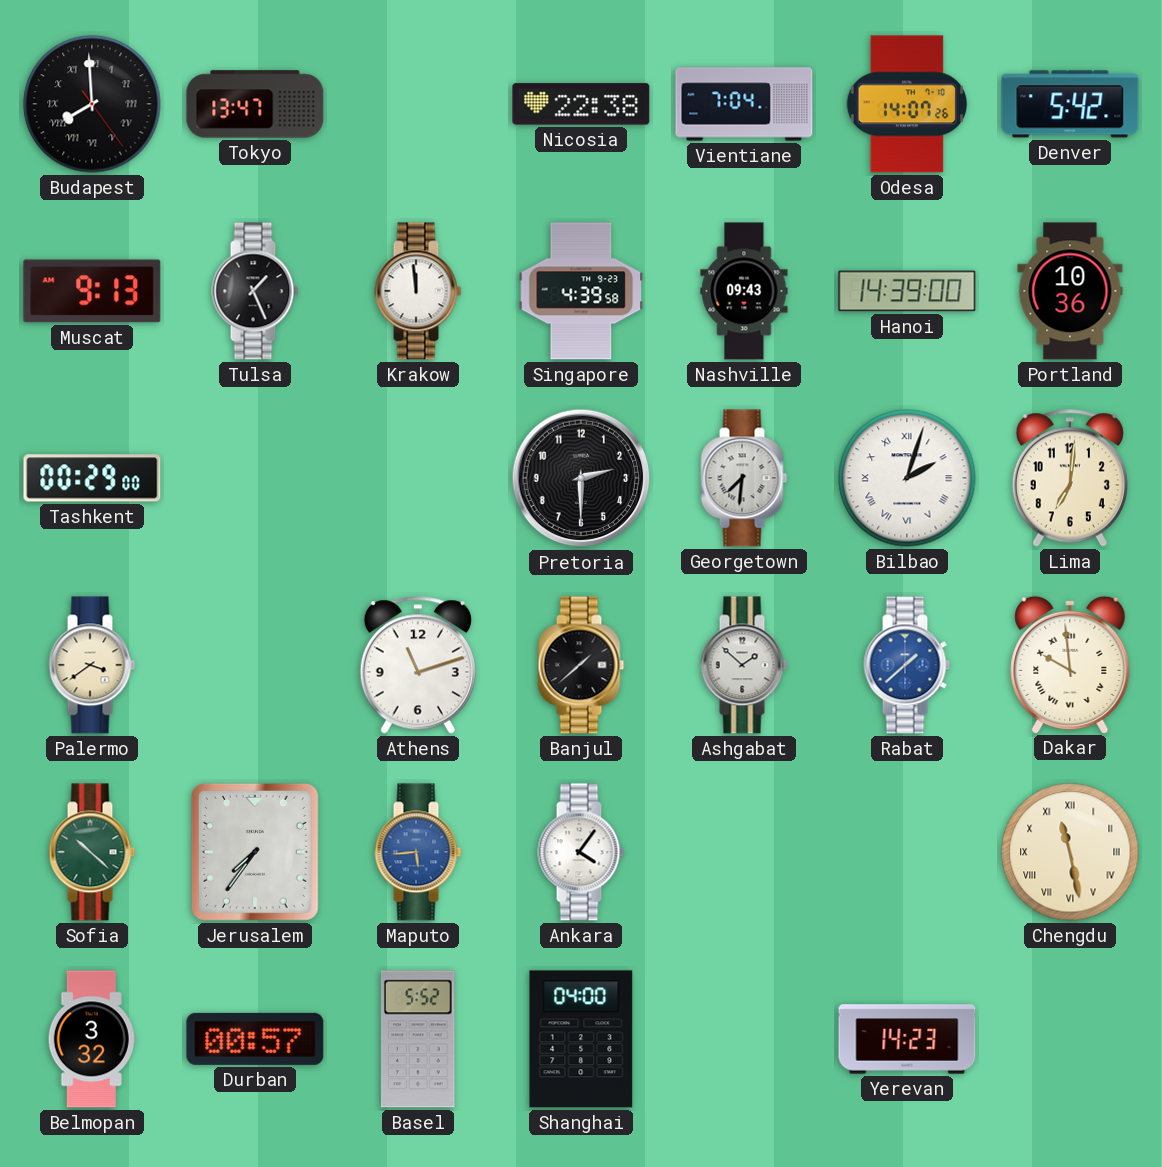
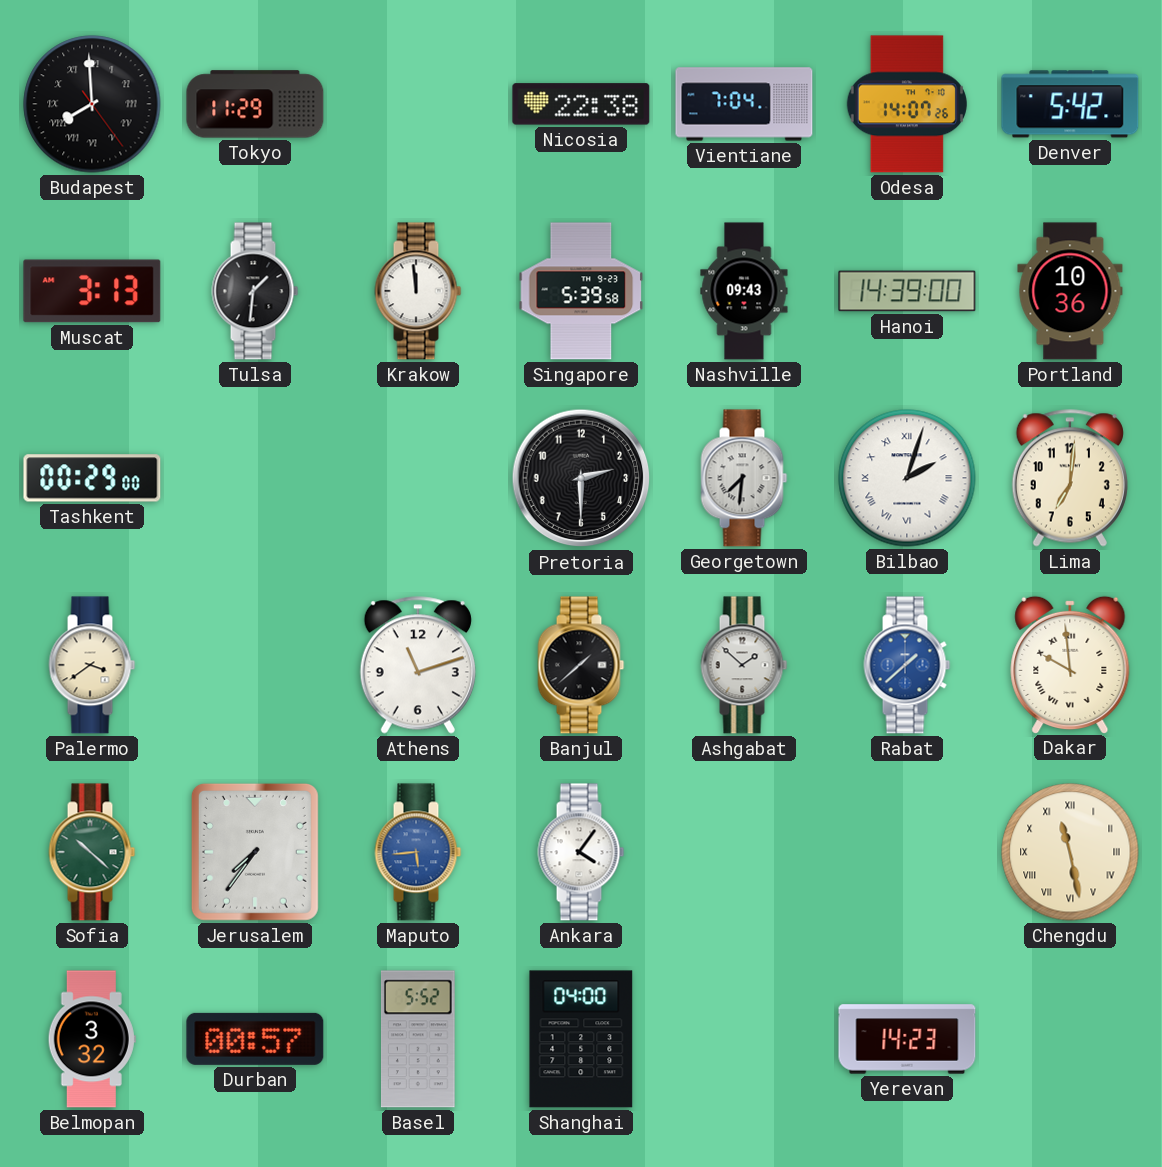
Tokyo: 13:47 -> 11:29
Muscat: 9:13 -> 3:13
Tulsa: 1:26 -> 1:31
Singapore: 4:39 -> 5:39
